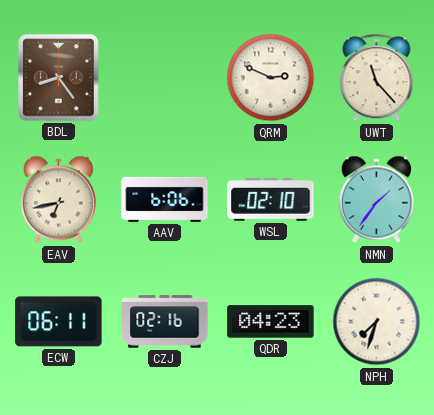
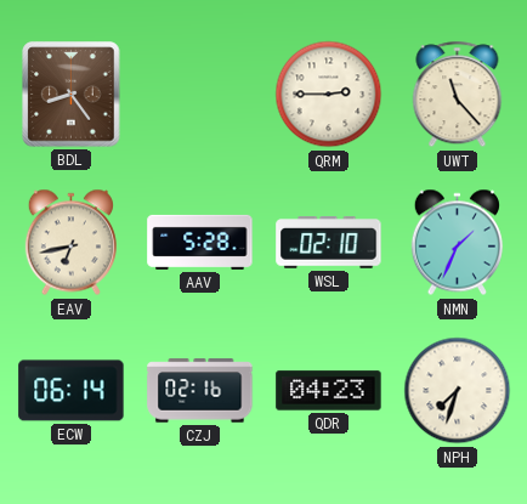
QRM: 2:49 -> 2:45
AAV: 6:06 -> 5:28
NMN: 1:36 -> 1:34
ECW: 06:11 -> 06:14
